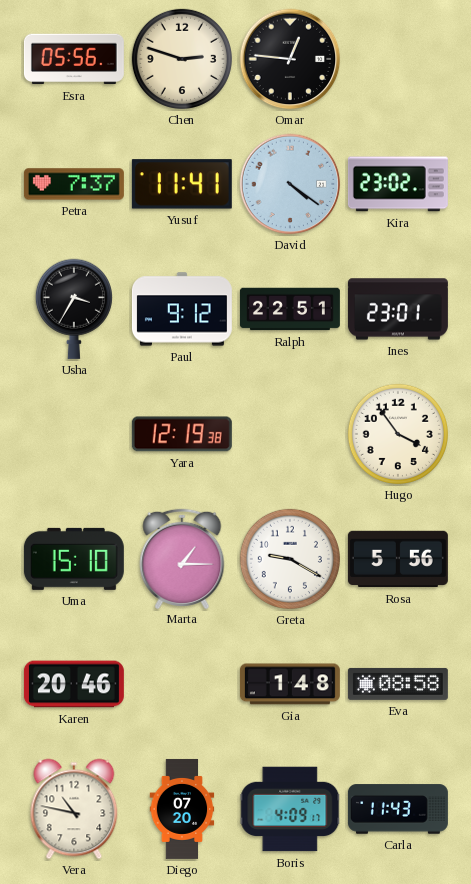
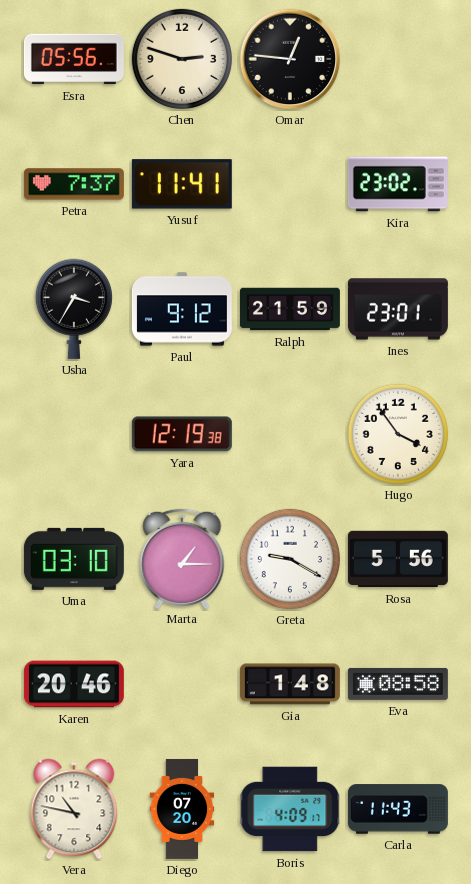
David: 4:21 -> none
Ralph: 22:51 -> 21:59
Uma: 15:10 -> 03:10
